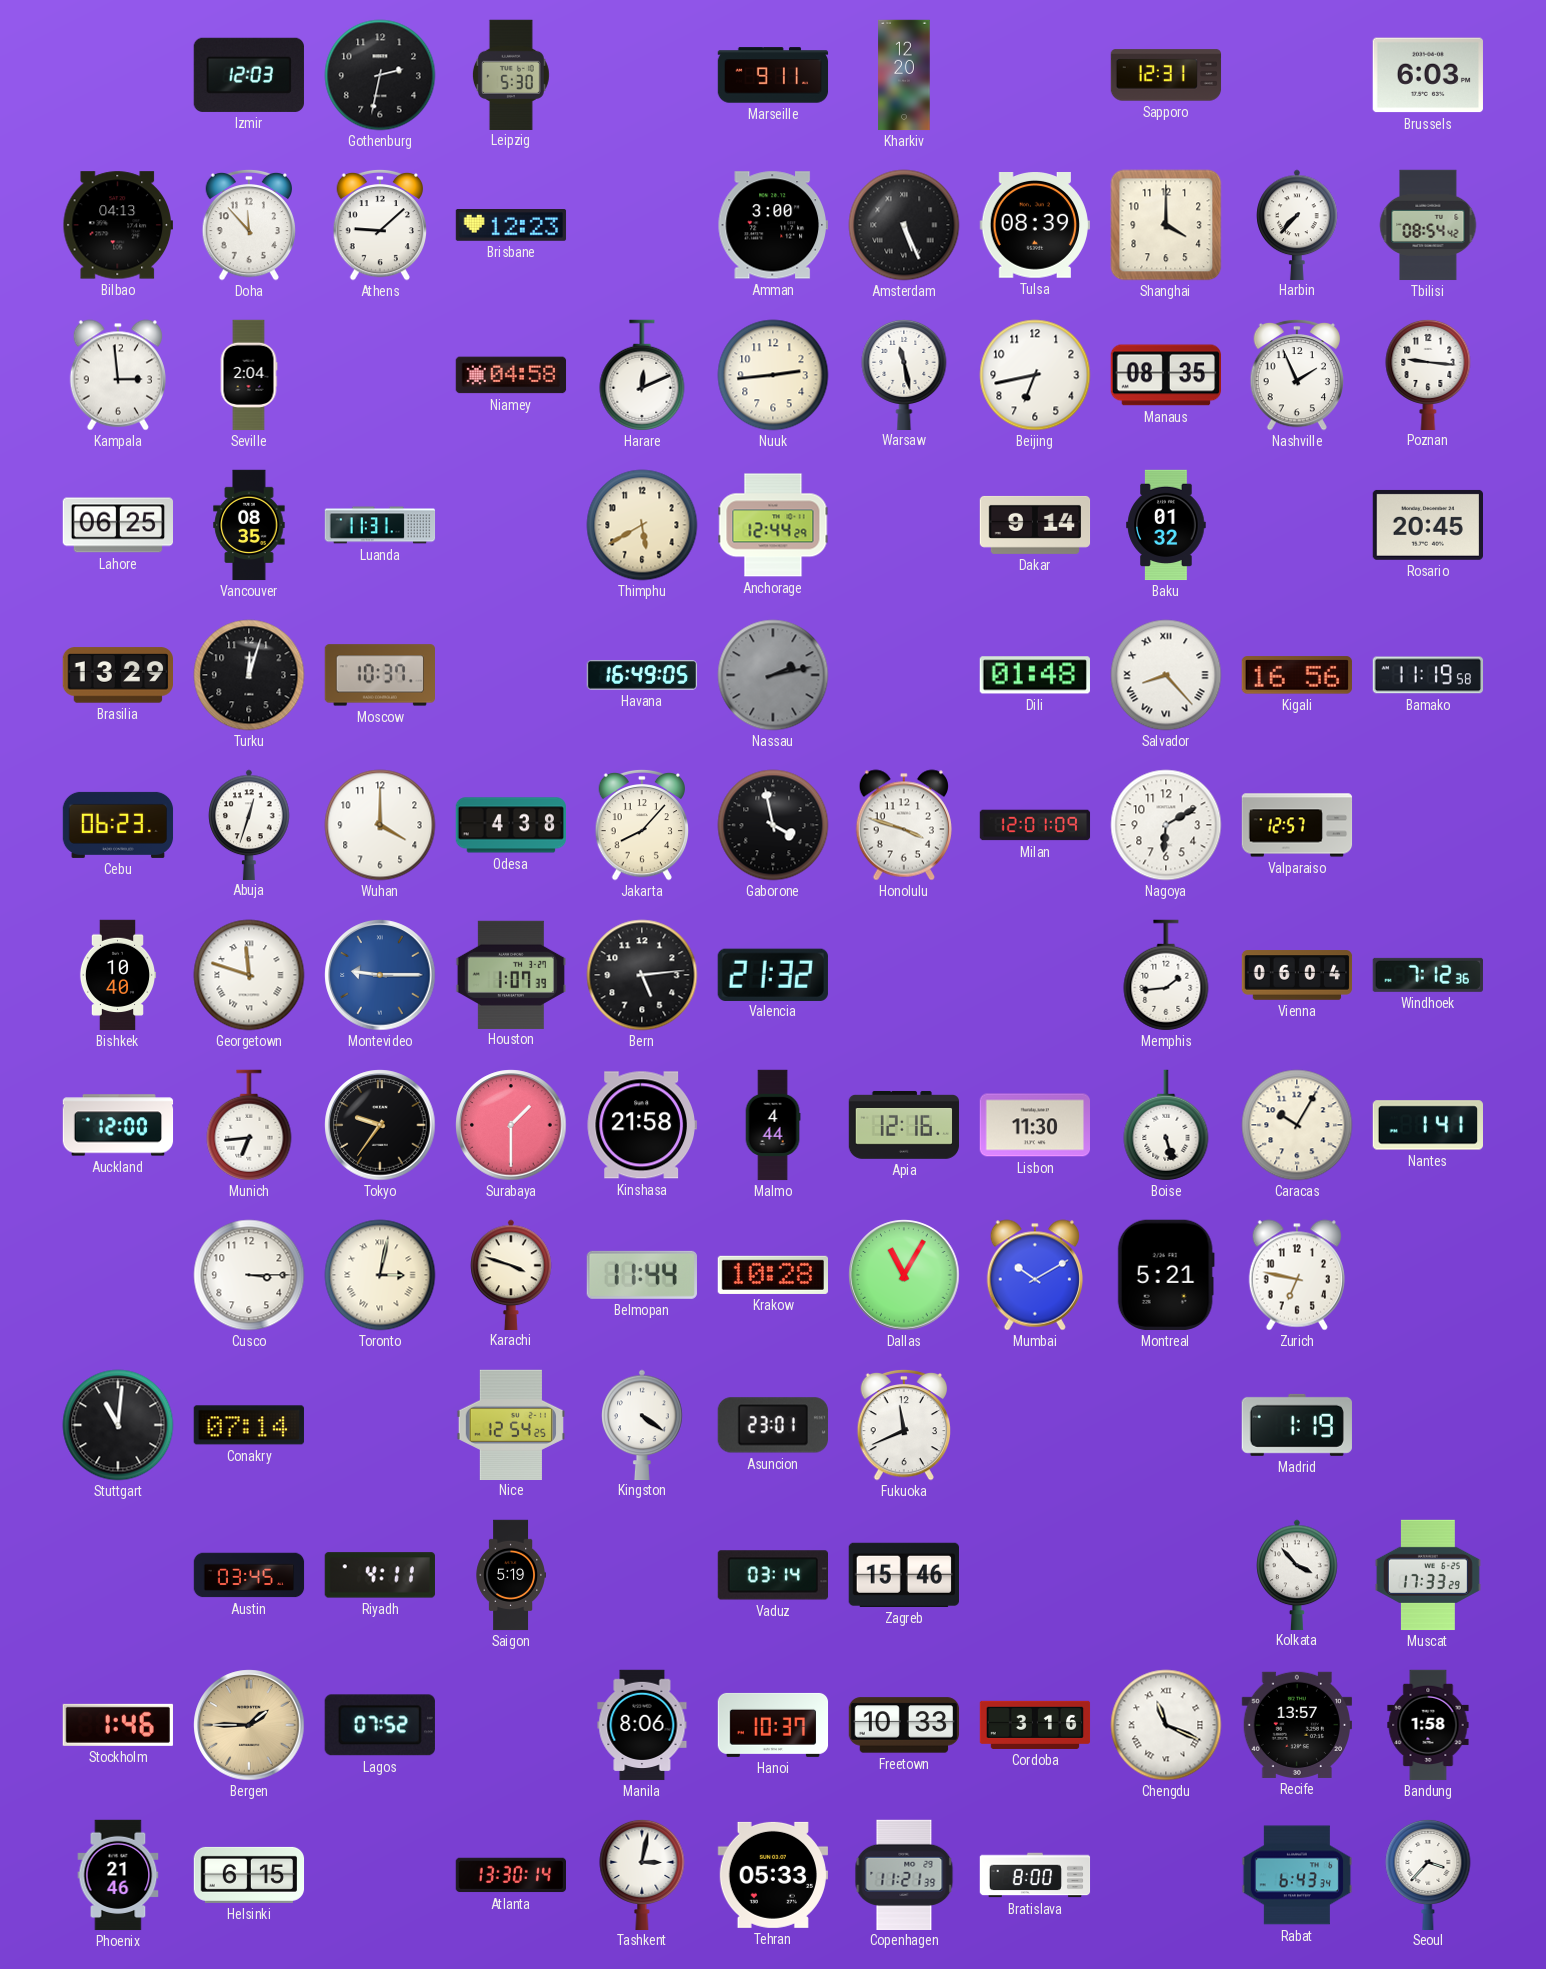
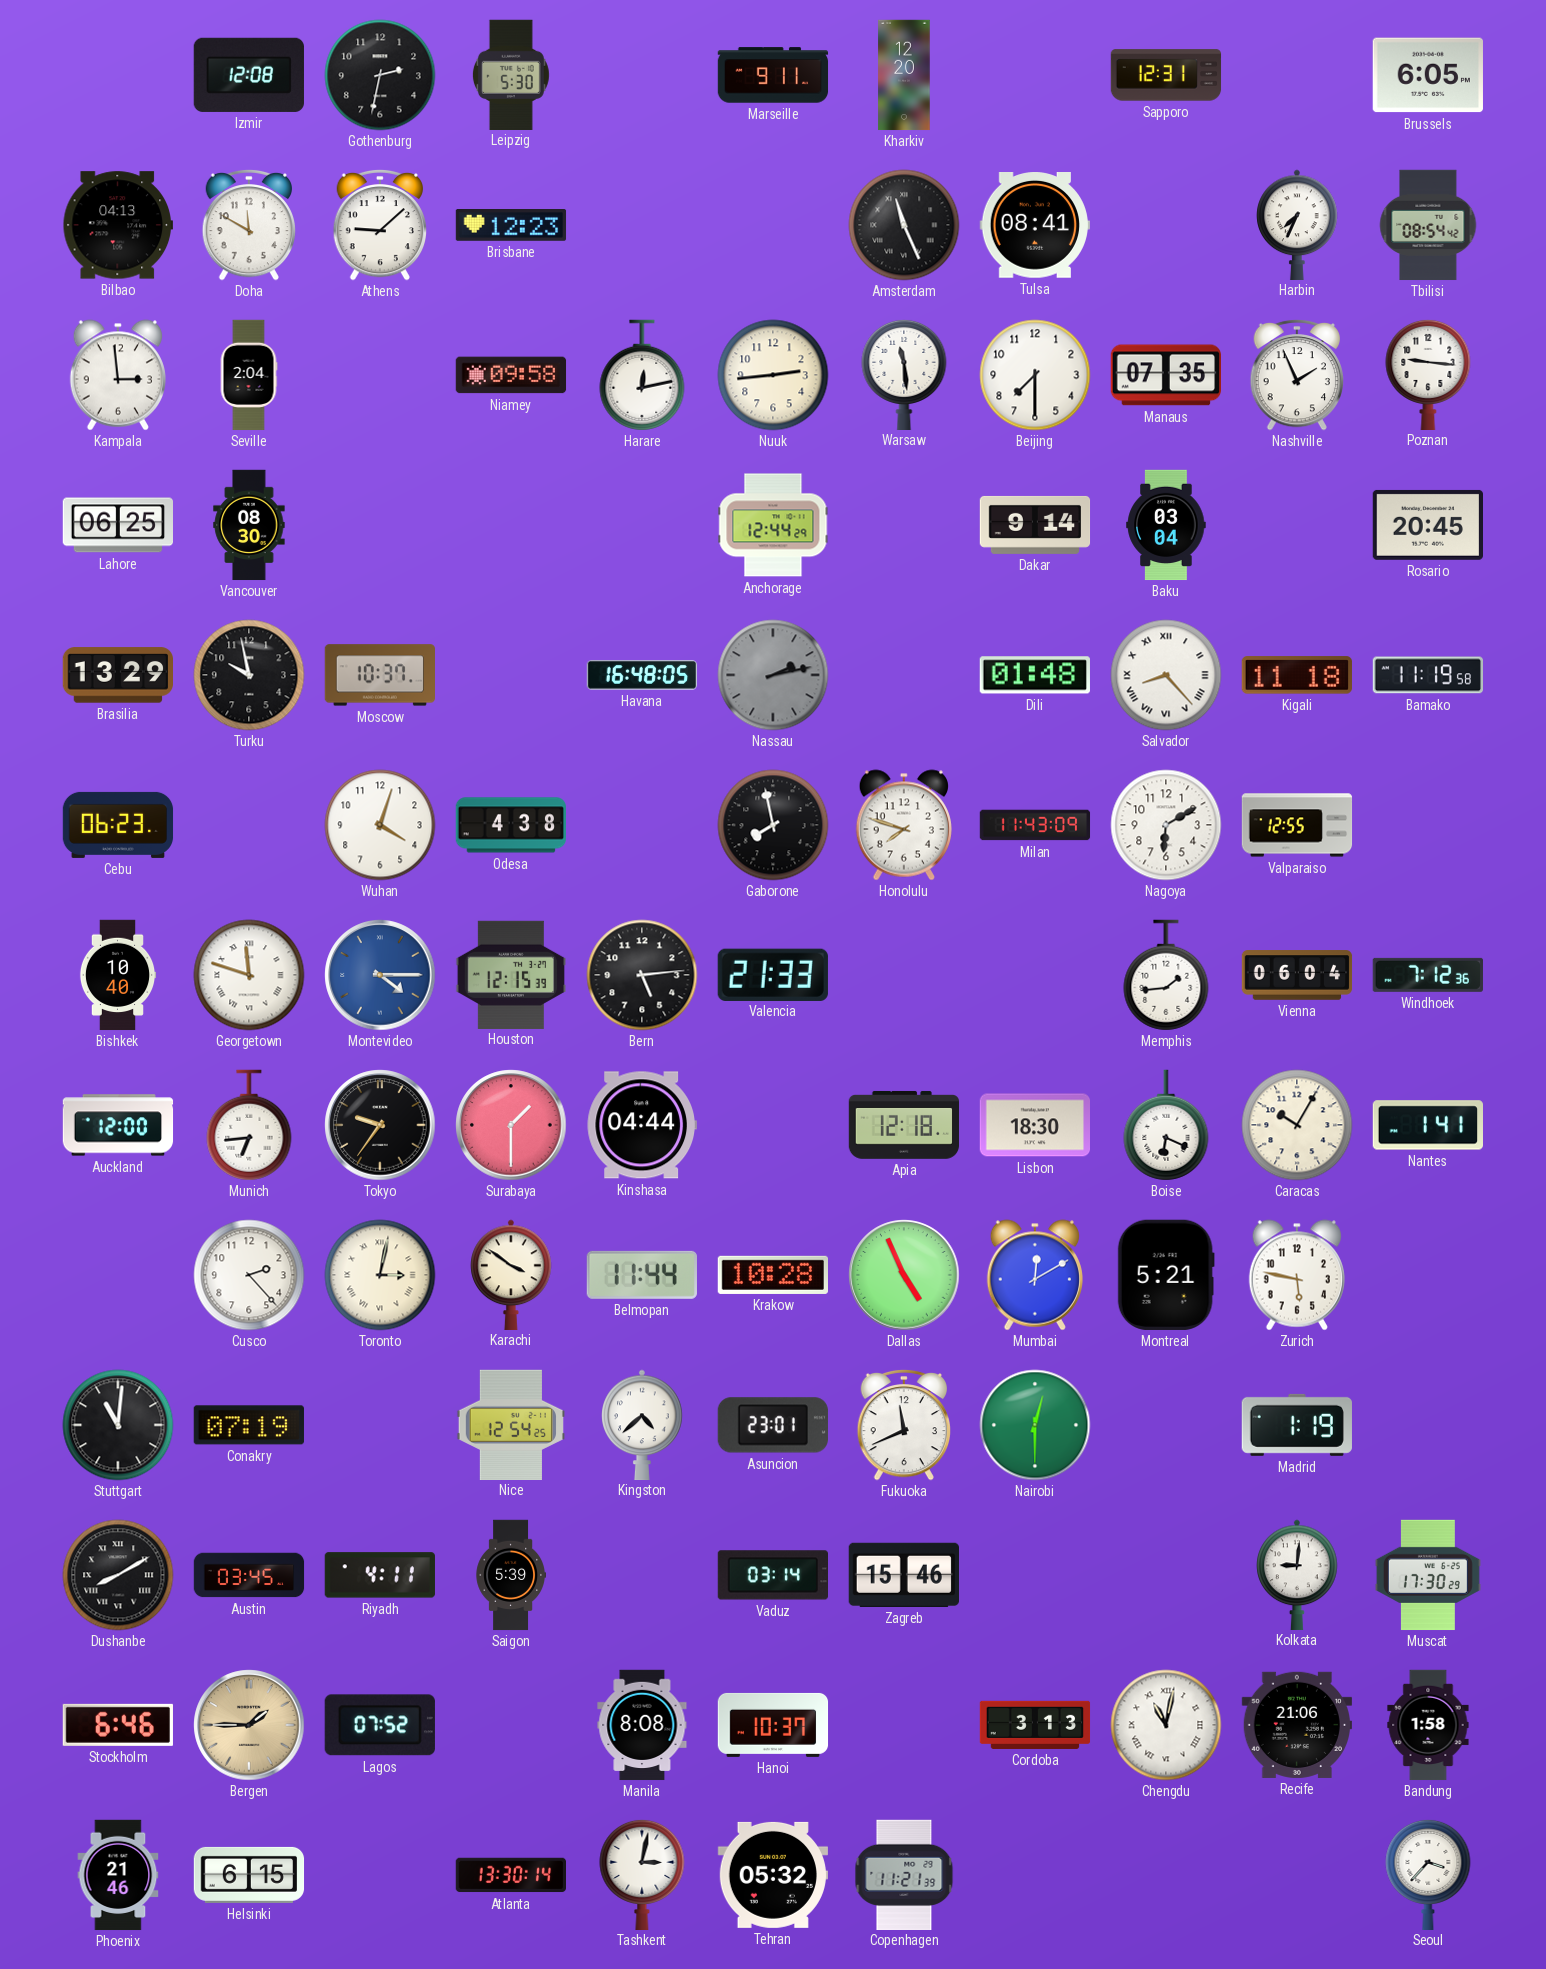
Izmir: 12:03 -> 12:08
Brussels: 6:03 -> 6:05
Doha: 11:53 -> 11:50
Amman: 3:00 -> none
Amsterdam: 5:26 -> 11:26
Tulsa: 08:39 -> 08:41
Shanghai: 4:00 -> none
Harbin: 7:37 -> 7:34
Niamey: 04:58 -> 09:58
Harare: 12:11 -> 12:13
Warsaw: 11:28 -> 11:29
Beijing: 6:43 -> 7:30
Manaus: 08:35 -> 07:35
Vancouver: 08:35 -> 08:30
Luanda: 11:31 -> none
Thimphu: 5:40 -> none
Baku: 01:32 -> 03:04
Turku: 12:03 -> 9:58
Havana: 16:49 -> 16:48
Kigali: 16:56 -> 11:18
Abuja: 12:33 -> none
Wuhan: 4:00 -> 4:03
Jakarta: 8:07 -> none
Gaborone: 3:58 -> 7:58
Honolulu: 3:48 -> 7:48
Milan: 12:01 -> 11:43
Valparaiso: 12:57 -> 12:55
Montevideo: 9:15 -> 4:15
Houston: 1:07 -> 12:15
Valencia: 21:32 -> 21:33
Kinshasa: 21:58 -> 04:44
Malmo: 4:44 -> none
Apia: 12:16 -> 12:18
Lisbon: 11:30 -> 18:30
Boise: 5:27 -> 6:19
Cusco: 3:15 -> 2:23
Karachi: 3:48 -> 3:51
Dallas: 11:05 -> 4:56
Mumbai: 10:10 -> 12:10
Zurich: 6:47 -> 5:47
Conakry: 07:14 -> 07:19
Kingston: 4:21 -> 4:38
Nairobi: none -> 12:30
Dushanbe: none -> 8:10
Saigon: 5:19 -> 5:39
Kolkata: 3:53 -> 9:01
Muscat: 17:33 -> 17:30
Stockholm: 1:46 -> 6:46
Manila: 8:06 -> 8:08
Freetown: 10:33 -> none
Cordoba: 3:16 -> 3:13
Chengdu: 11:19 -> 11:02
Recife: 13:57 -> 21:06
Tehran: 05:33 -> 05:32
Bratislava: 8:00 -> none
Rabat: 6:43 -> none
